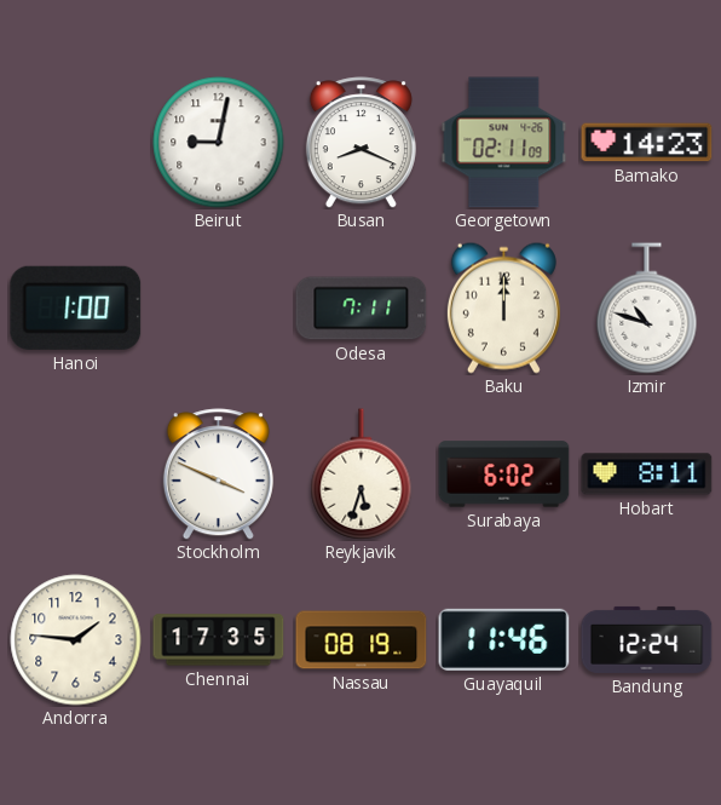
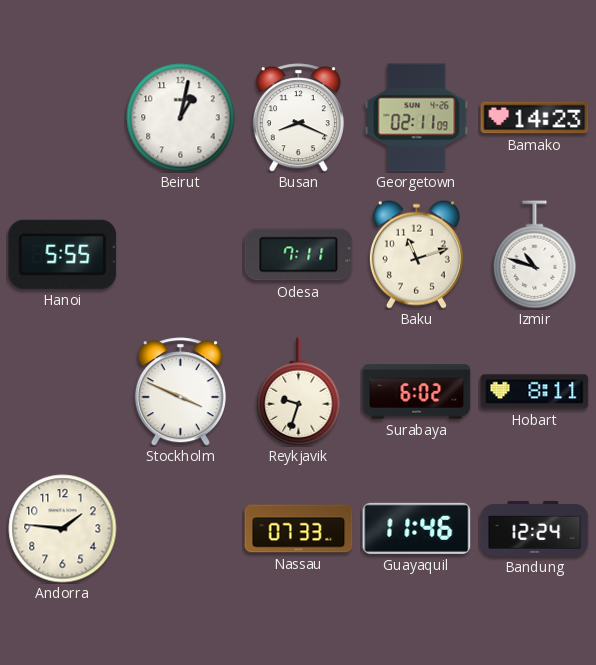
Beirut: 9:02 -> 1:02
Hanoi: 1:00 -> 5:55
Baku: 12:00 -> 11:12
Reykjavik: 5:33 -> 9:33
Chennai: 17:35 -> none
Nassau: 08:19 -> 07:33
